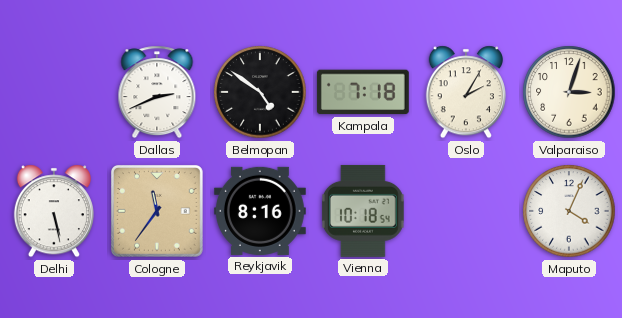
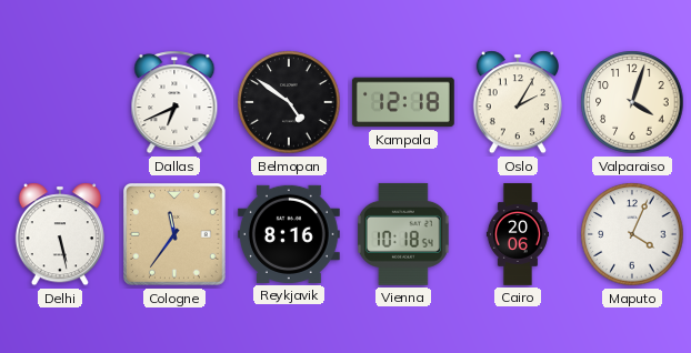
Dallas: 2:41 -> 6:41
Kampala: 7:18 -> 12:18
Valparaiso: 3:03 -> 4:03
Cairo: none -> 20:06
